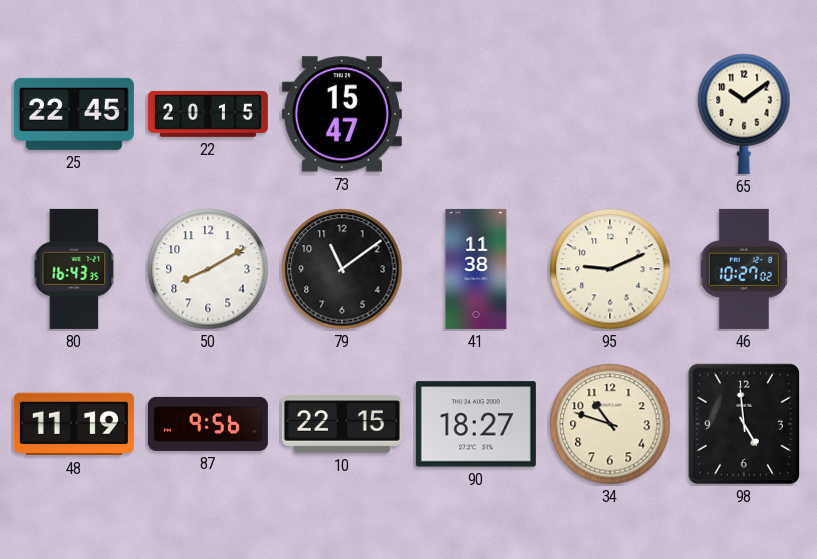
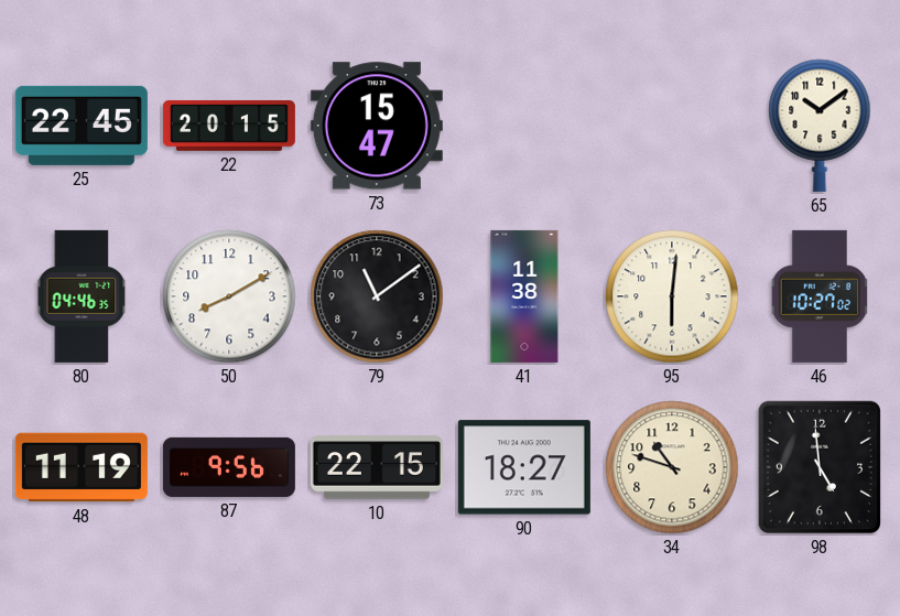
80: 16:43 -> 04:46
95: 9:11 -> 6:01
